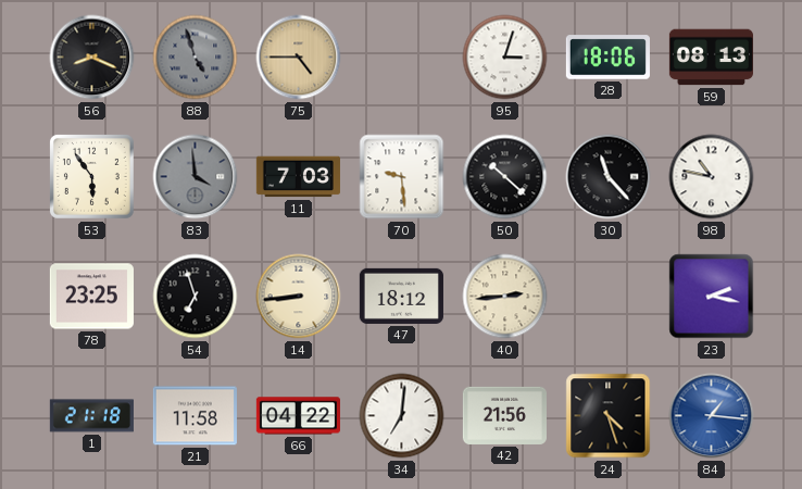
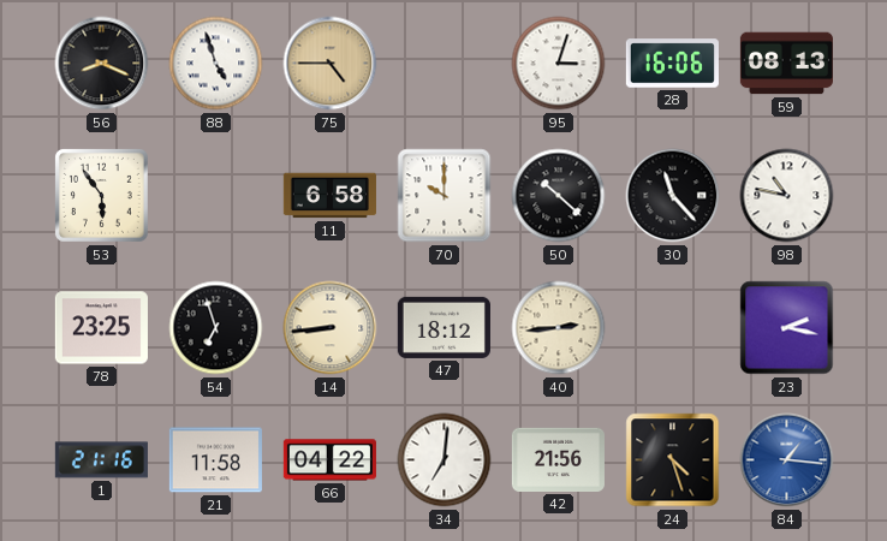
88 dial: grey -> white
28: 18:06 -> 16:06
83: 3:59 -> none
11: 7:03 -> 6:58
70: 9:29 -> 10:00
1: 21:18 -> 21:16
